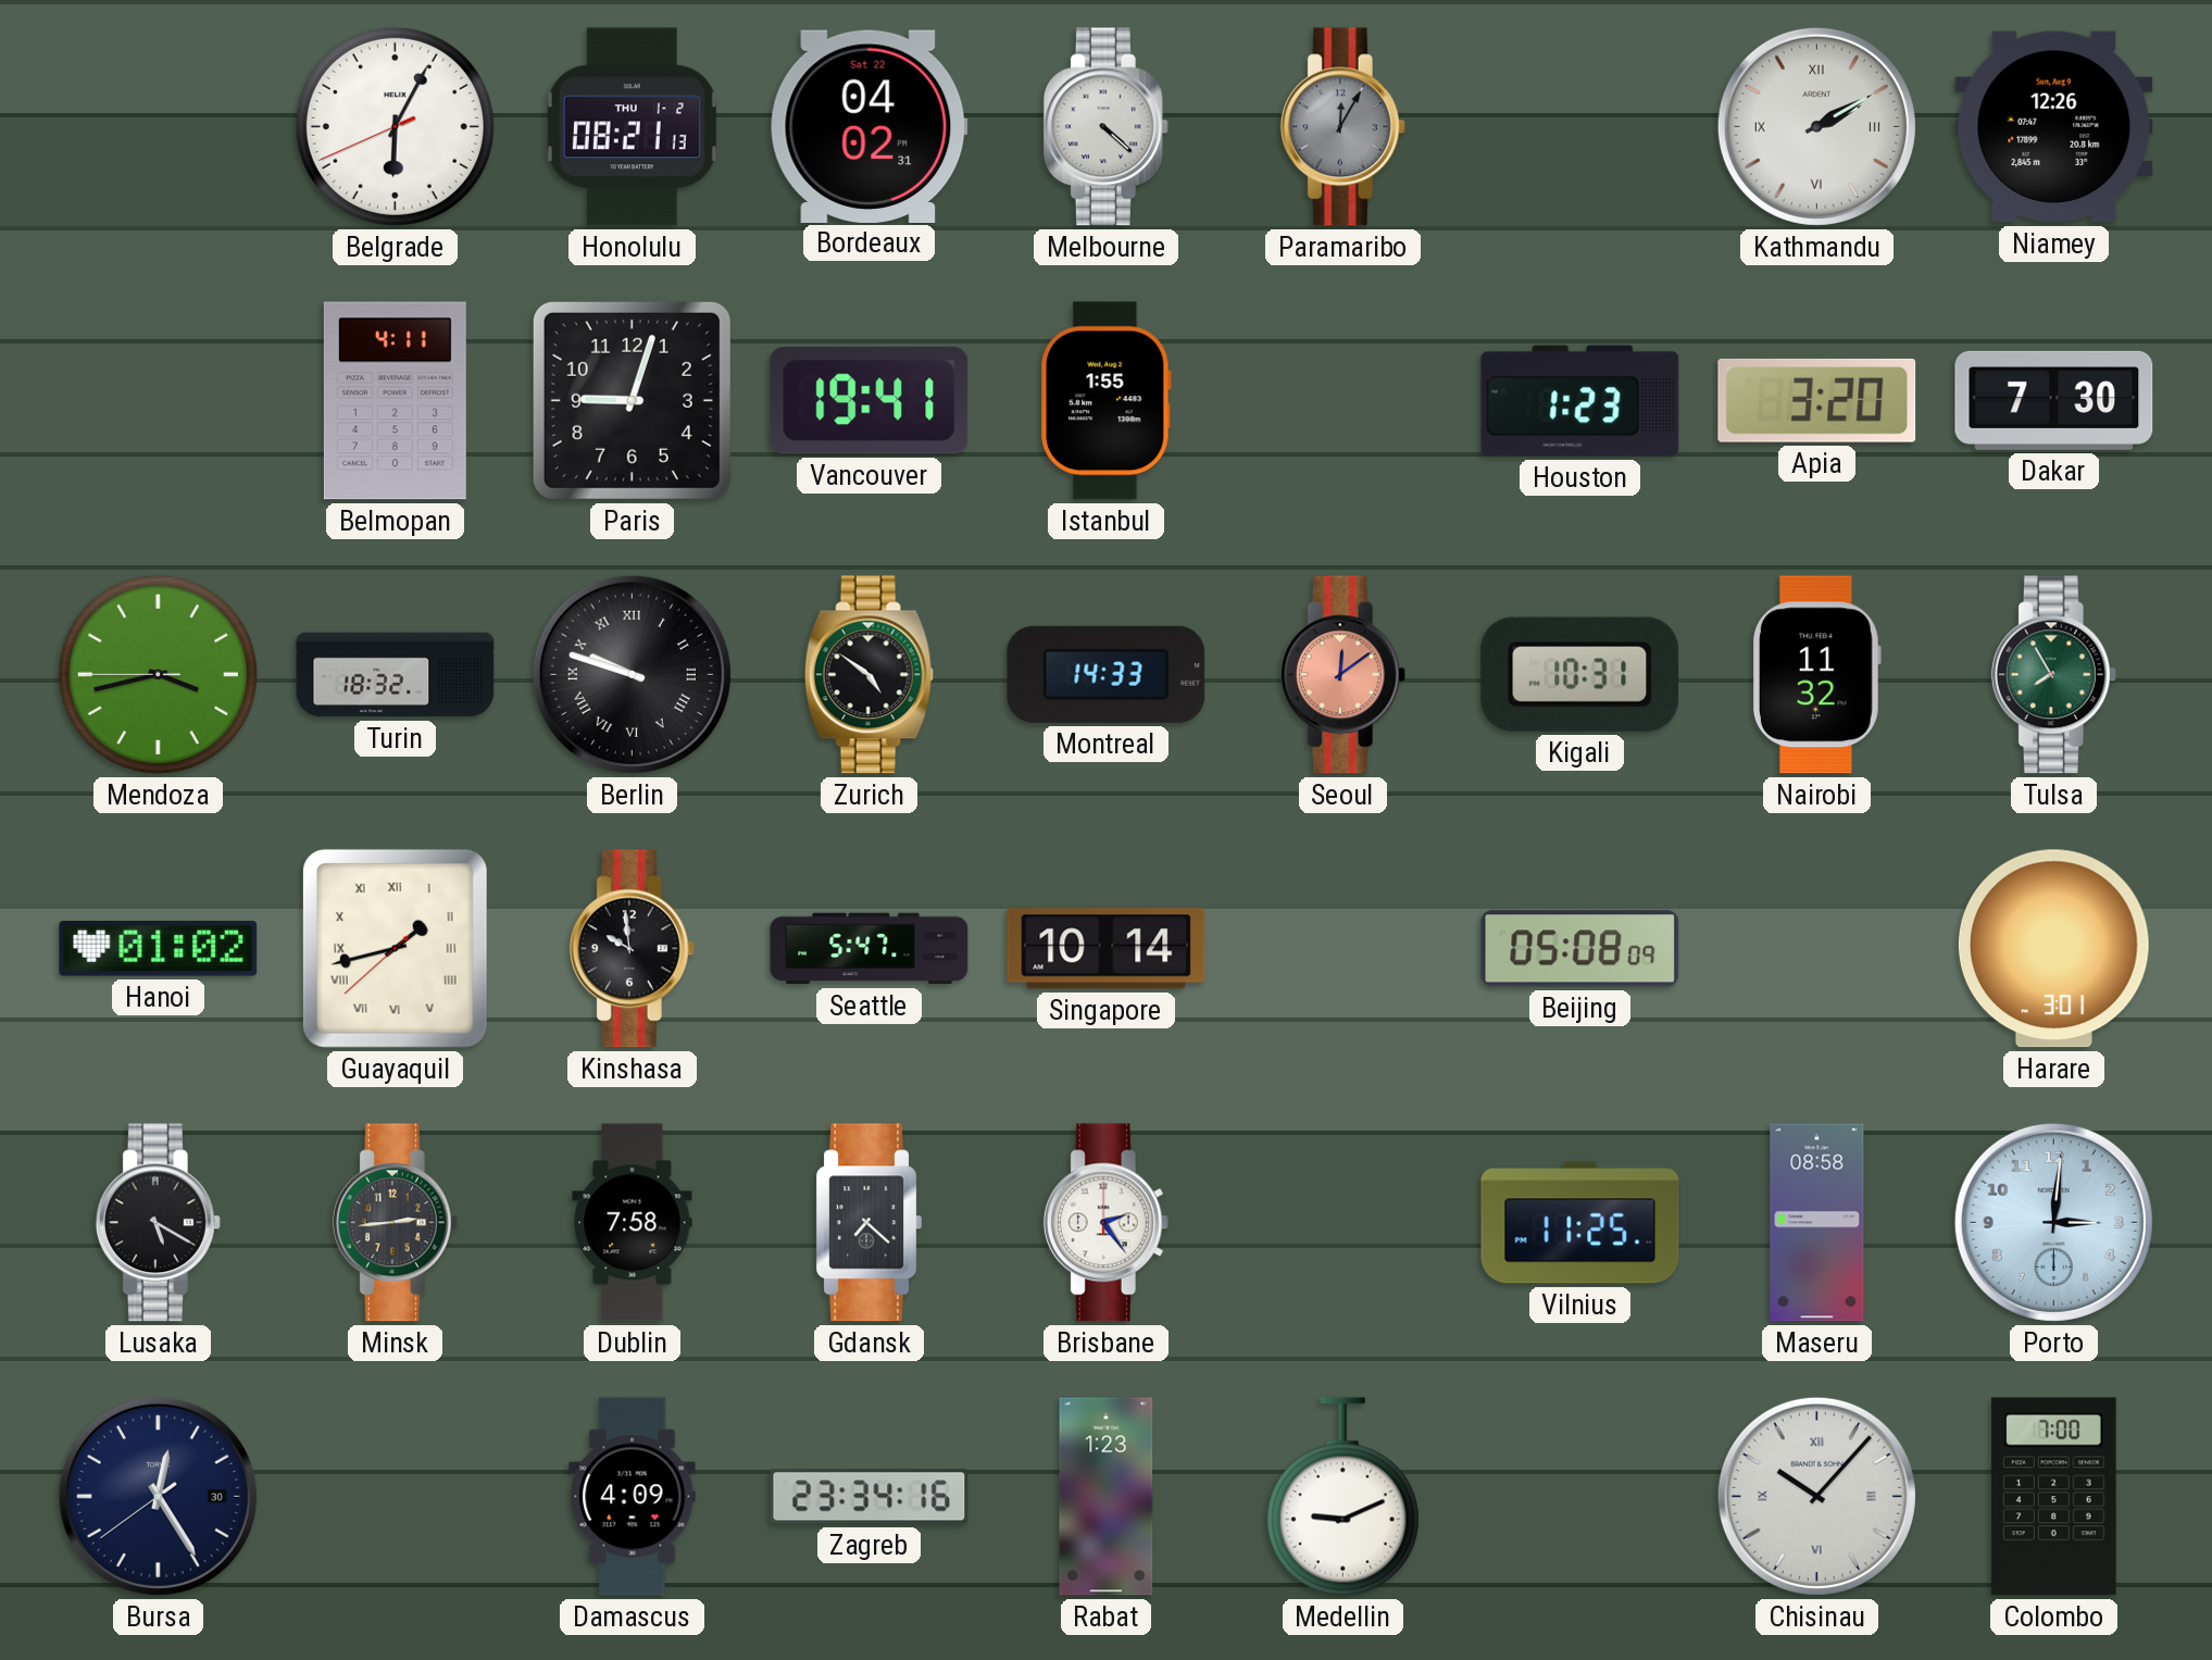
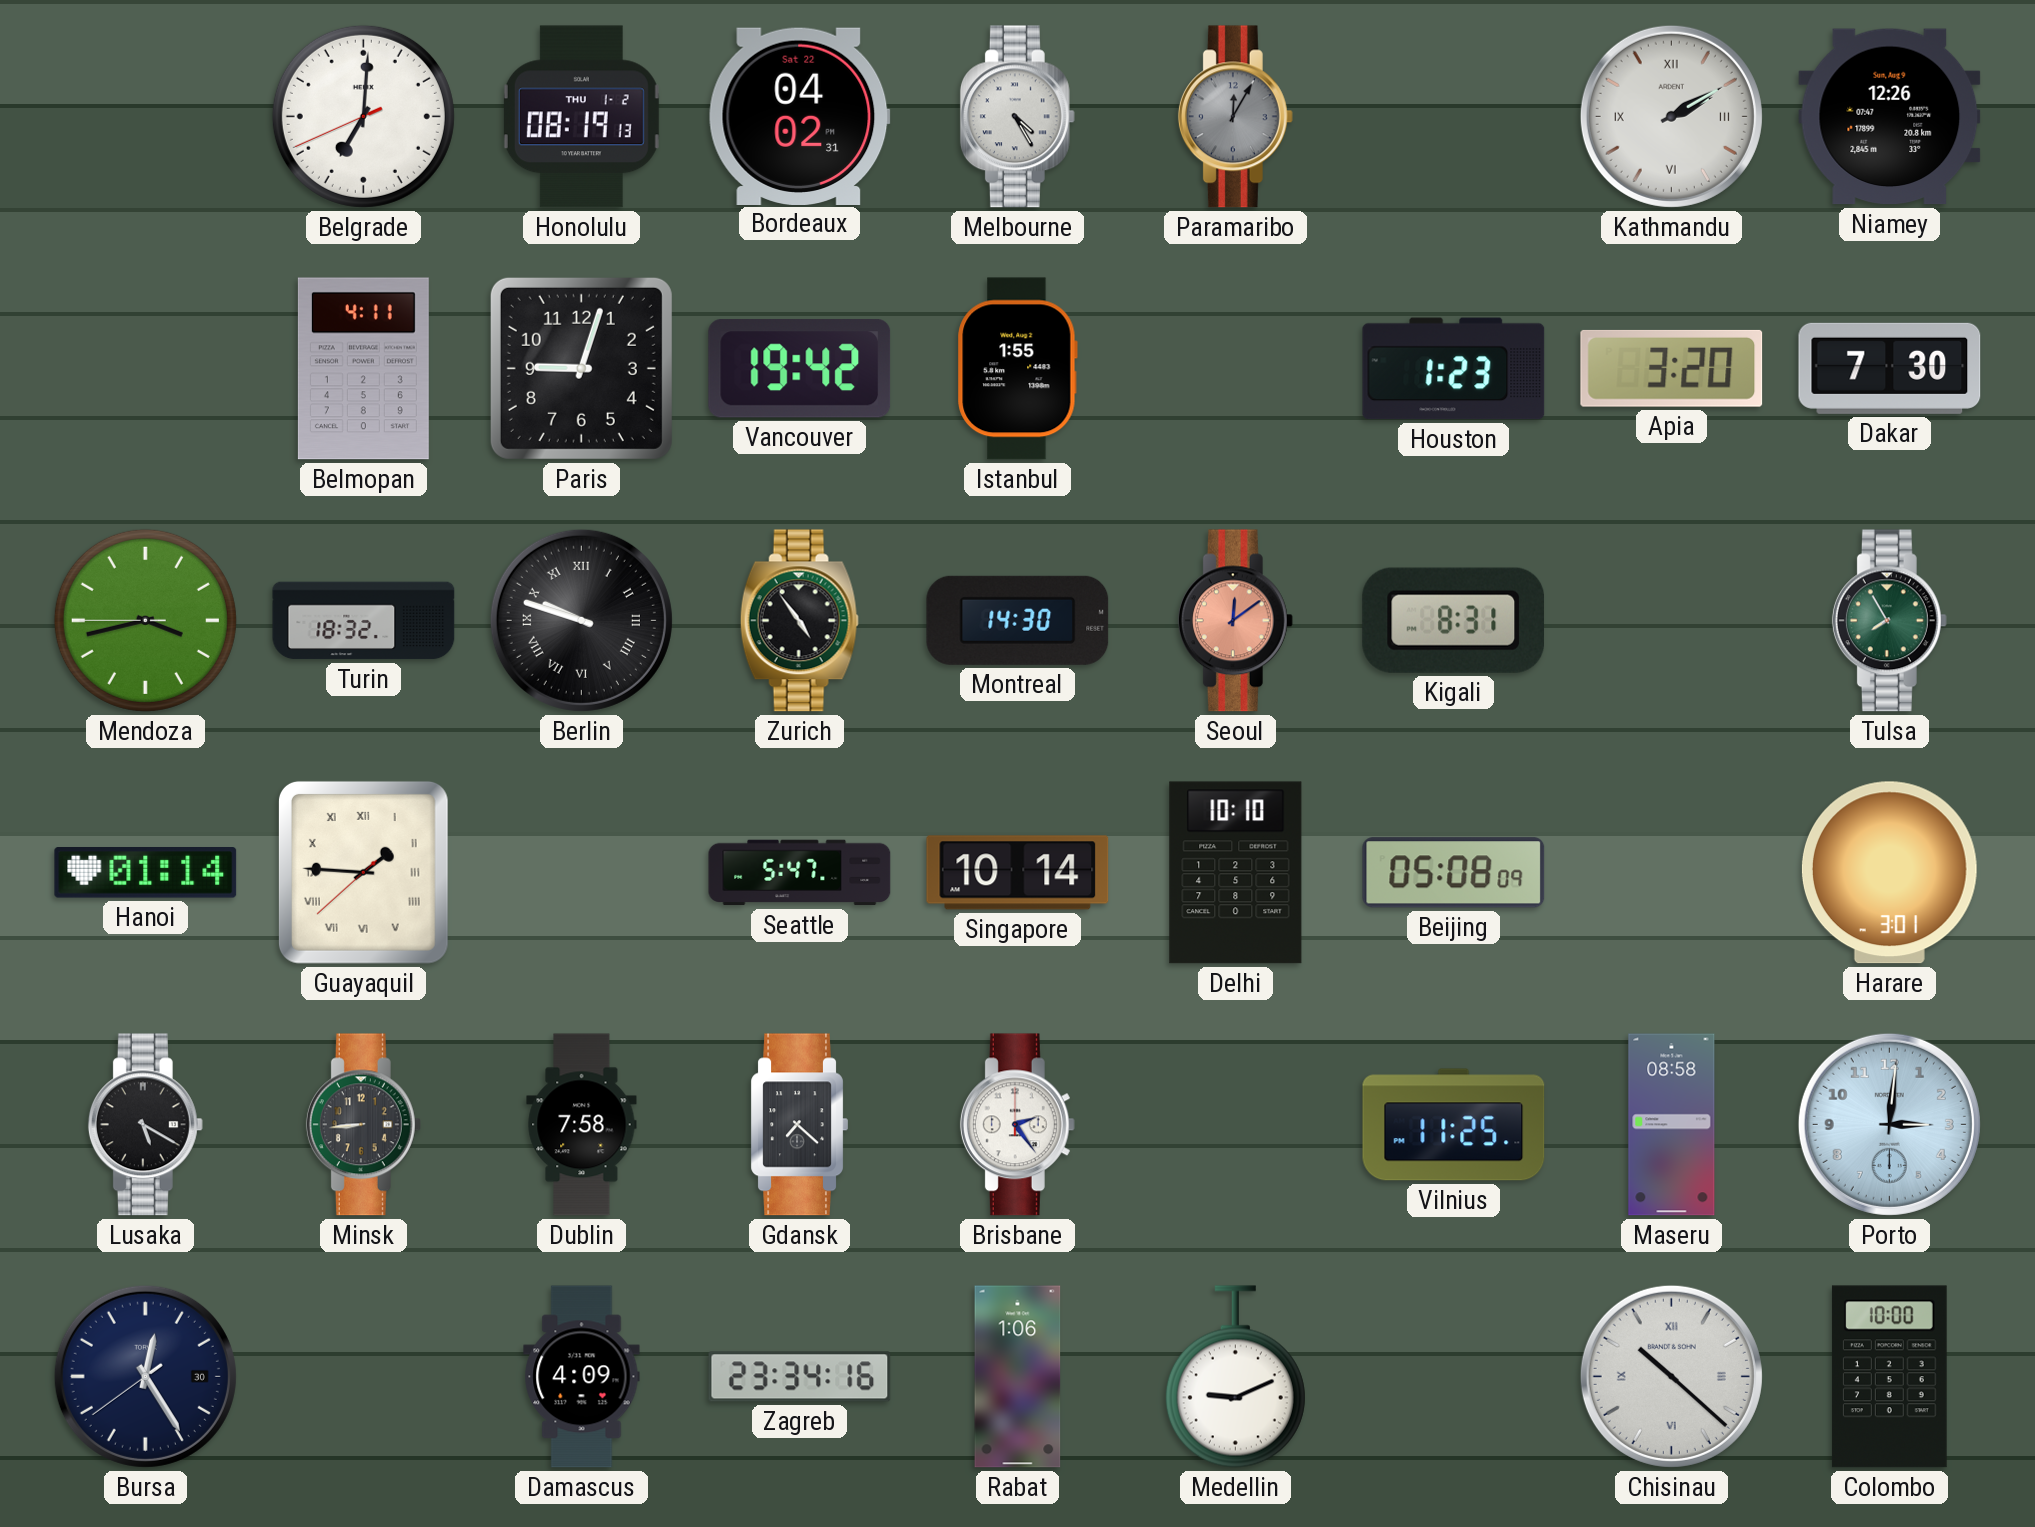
Belgrade: 6:04 -> 7:00
Honolulu: 08:21 -> 08:19
Melbourne: 4:22 -> 4:25
Vancouver: 19:41 -> 19:42
Zurich: 4:51 -> 4:54
Montreal: 14:33 -> 14:30
Kigali: 10:31 -> 8:31
Nairobi: 11:32 -> none
Hanoi: 01:02 -> 01:14
Guayaquil: 1:42 -> 1:45
Kinshasa: 9:59 -> none
Delhi: none -> 10:10
Minsk: 2:44 -> 8:44
Rabat: 1:23 -> 1:06
Chisinau: 10:07 -> 10:22
Colombo: 7:00 -> 10:00
